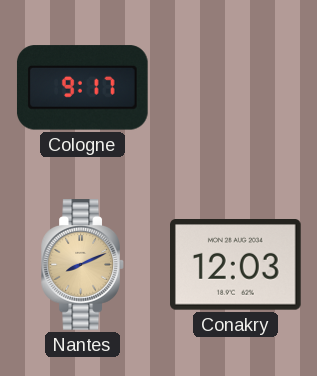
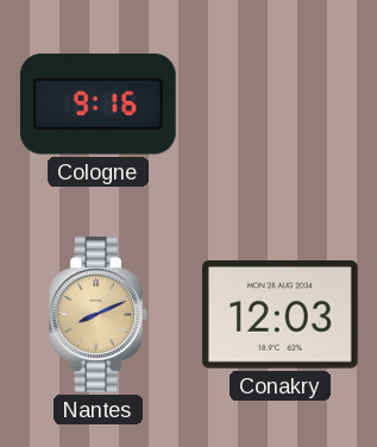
Cologne: 9:17 -> 9:16
